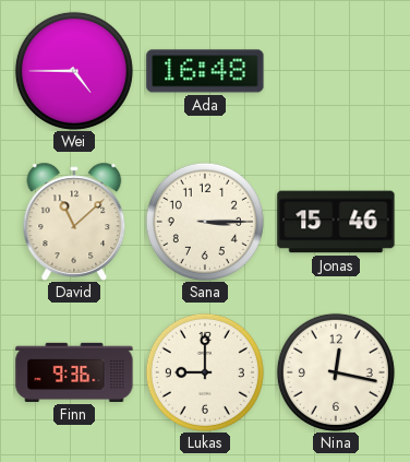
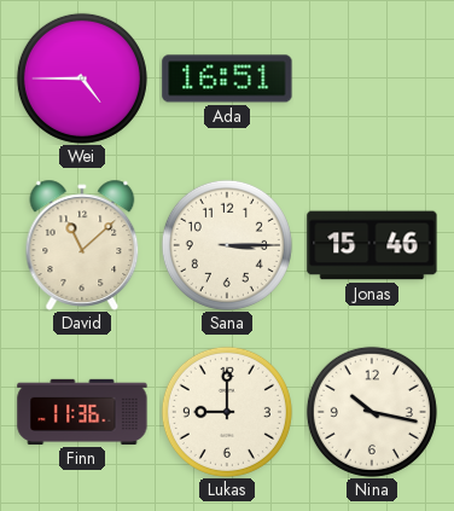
Ada: 16:48 -> 16:51
Finn: 9:36 -> 11:36
Nina: 12:17 -> 10:17
